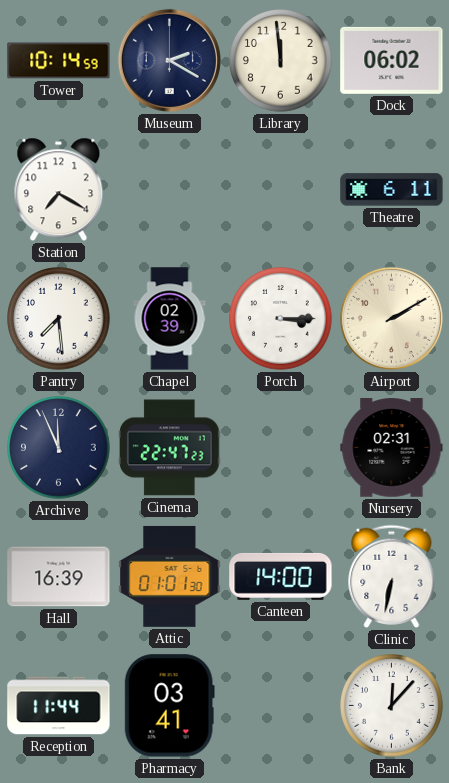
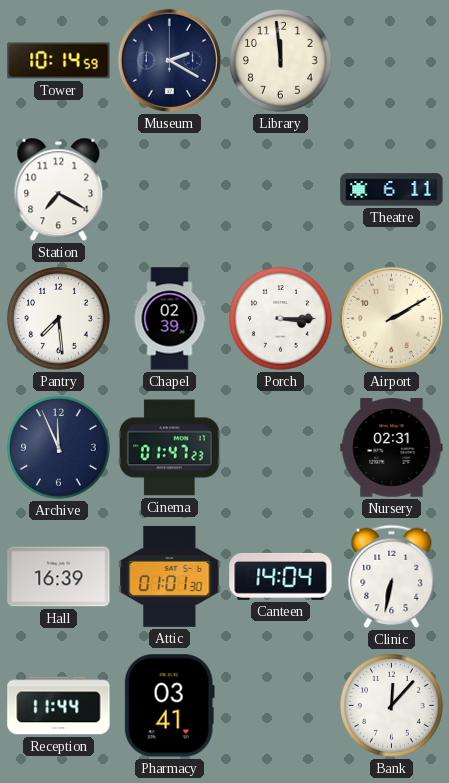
Dock: 06:02 -> none
Cinema: 22:47 -> 01:47
Canteen: 14:00 -> 14:04
